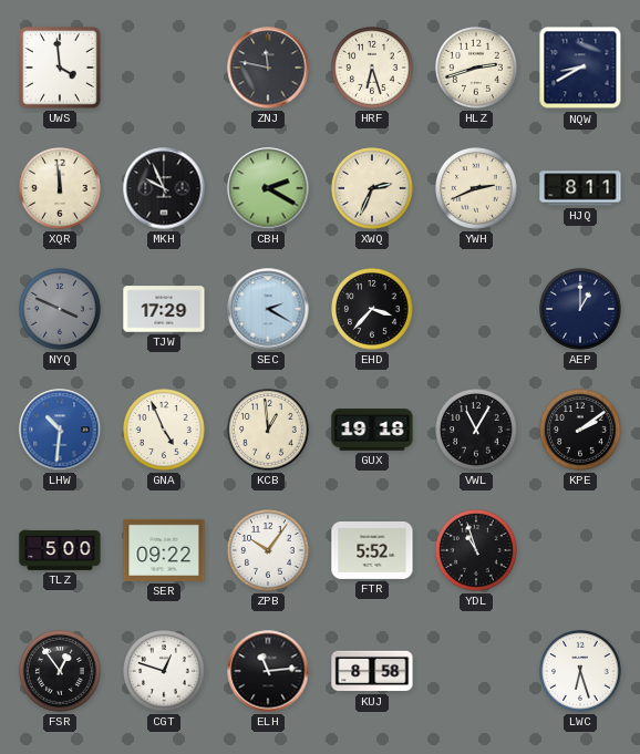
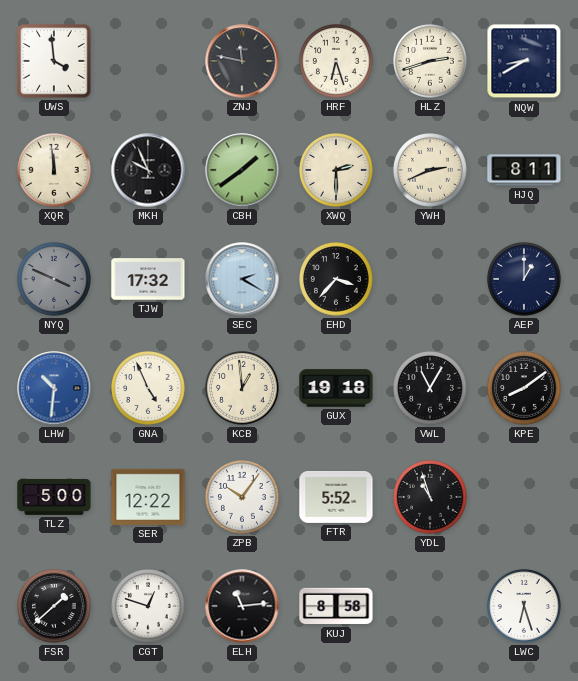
CBH: 2:20 -> 1:39
XWQ: 2:34 -> 2:30
TJW: 17:29 -> 17:32
KPE: 2:09 -> 8:09
SER: 09:22 -> 12:22
FSR: 12:54 -> 1:38
